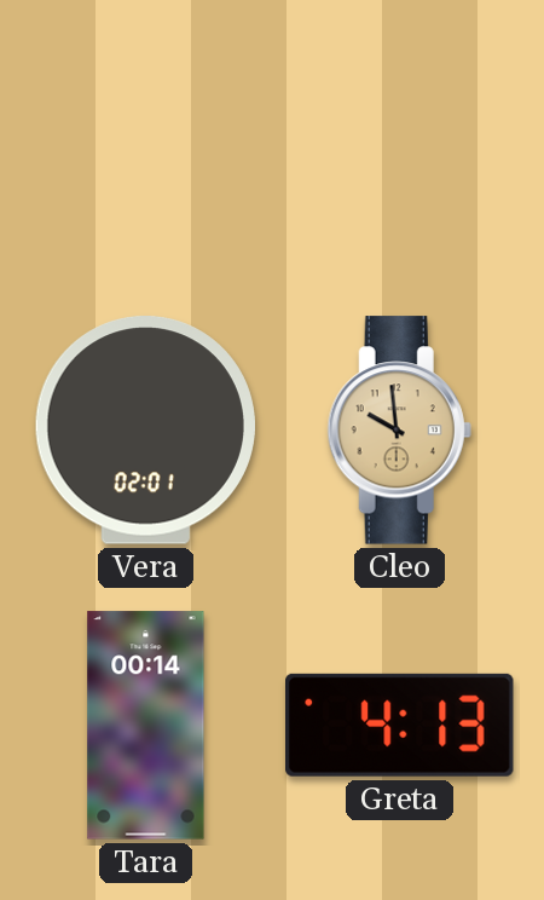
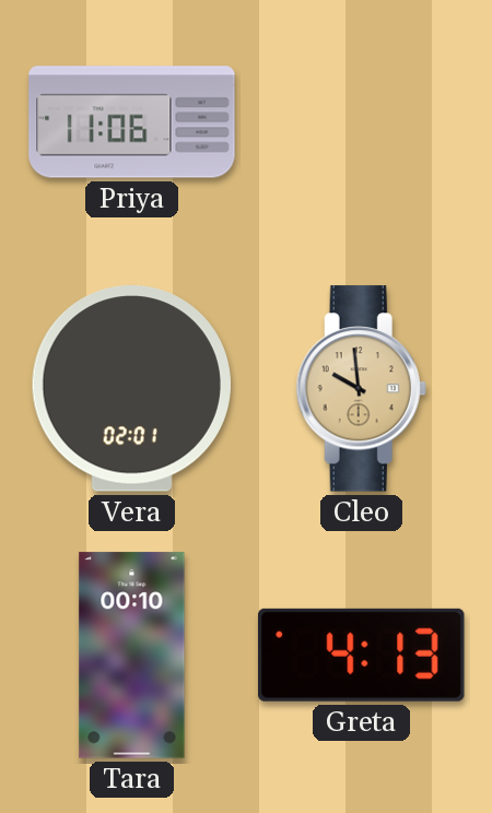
Priya: none -> 11:06
Tara: 00:14 -> 00:10
